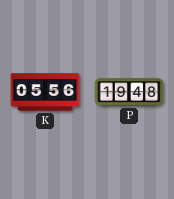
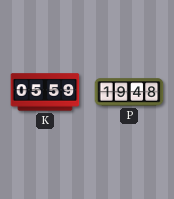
K: 05:56 -> 05:59
